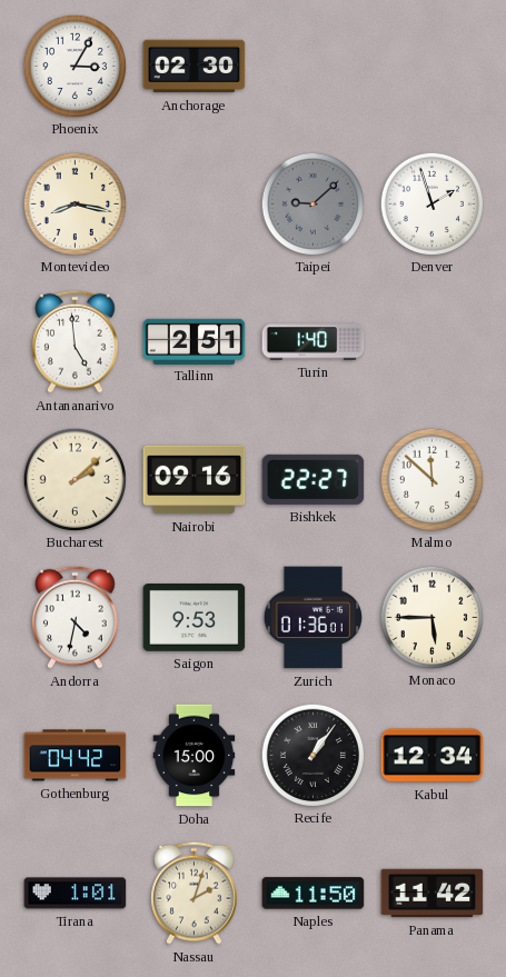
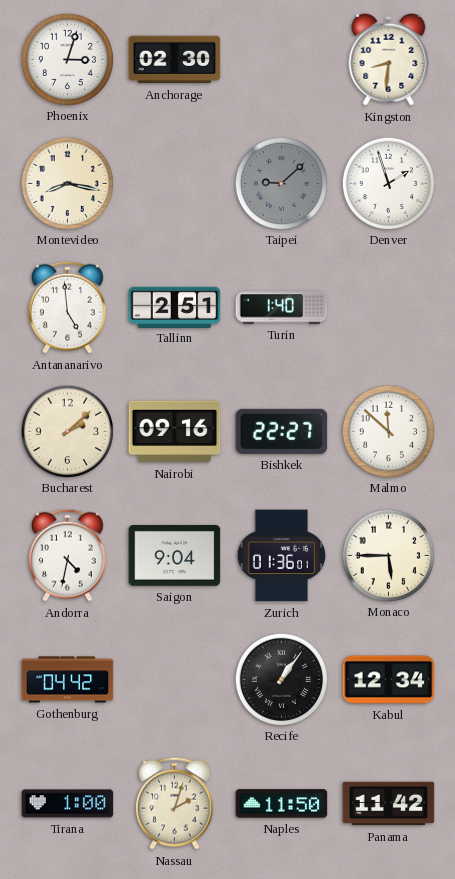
Phoenix: 3:05 -> 3:03
Kingston: none -> 8:31
Saigon: 9:53 -> 9:04
Doha: 15:00 -> none
Tirana: 1:01 -> 1:00
